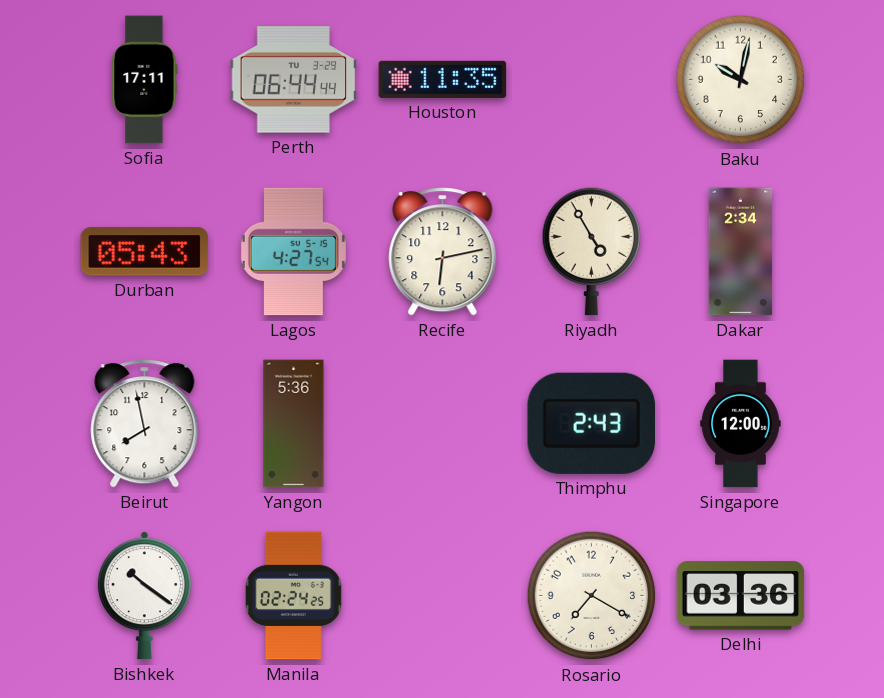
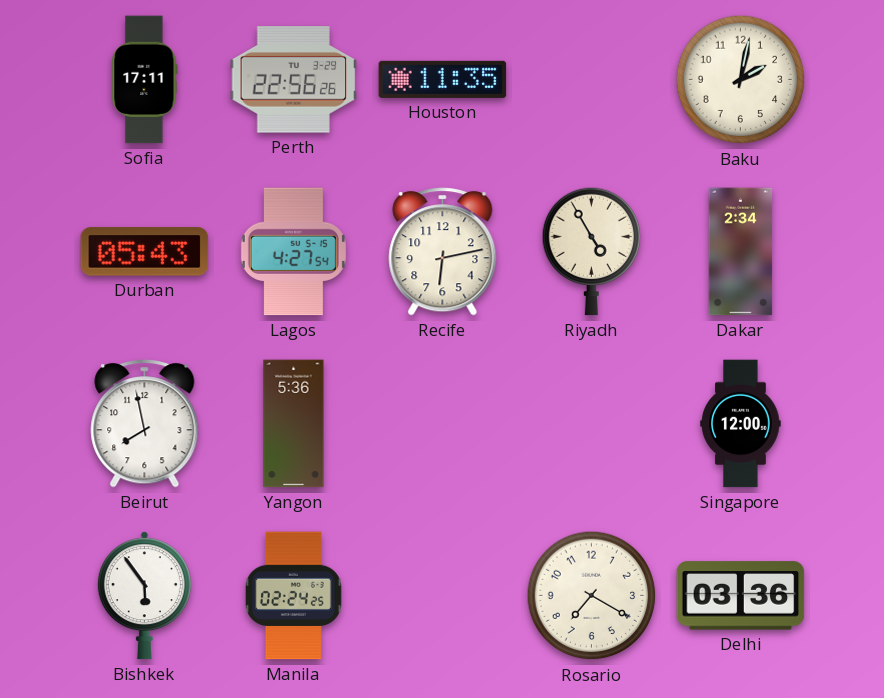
Perth: 06:44 -> 22:56
Baku: 10:02 -> 2:02
Thimphu: 2:43 -> none
Bishkek: 10:21 -> 5:54
